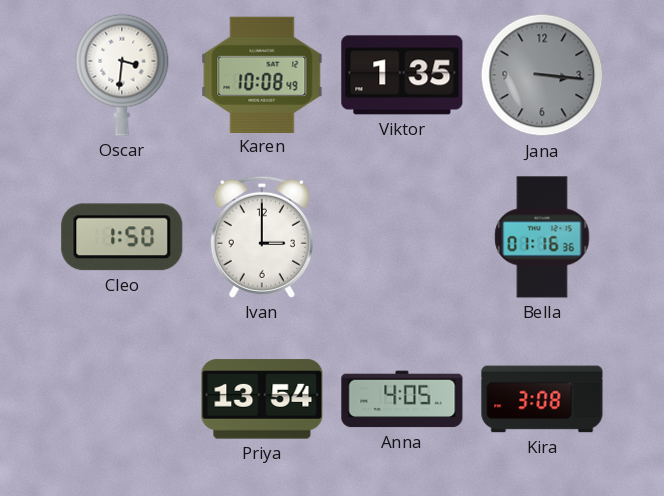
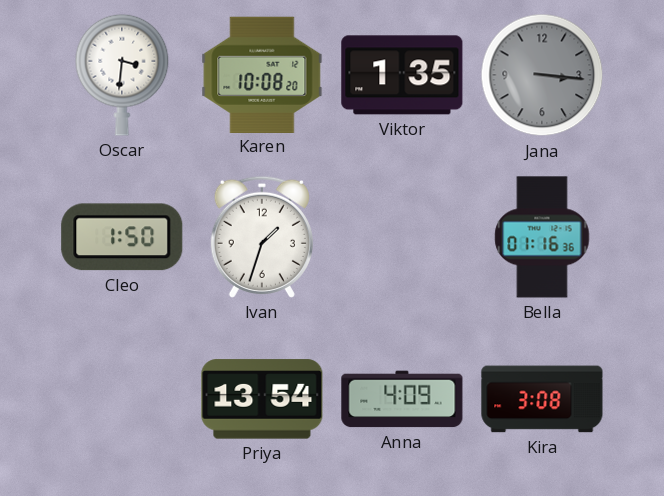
Karen: 10:08:49 -> 10:08:20
Ivan: 3:00 -> 1:33
Anna: 4:05 -> 4:09
